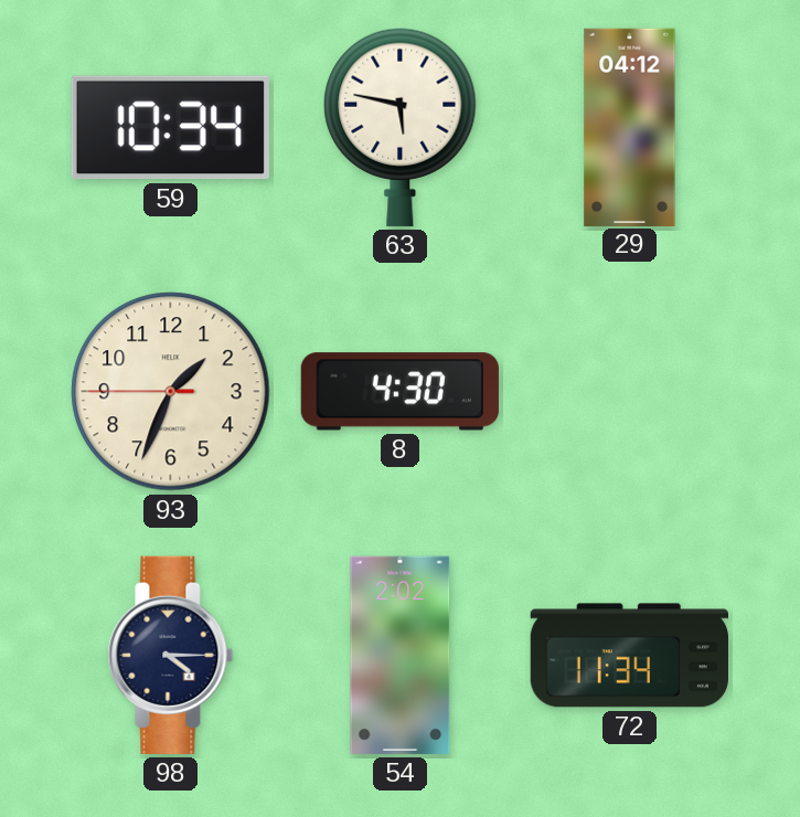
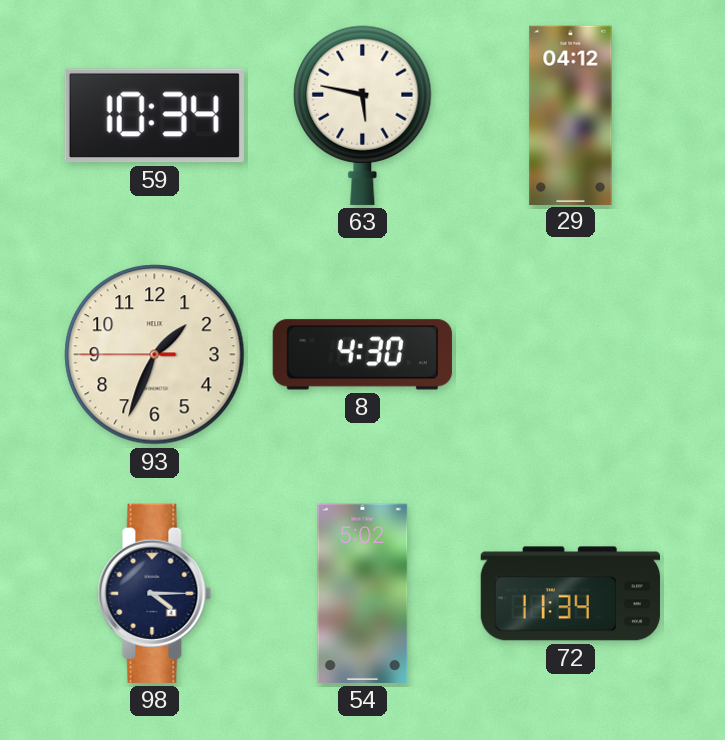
54: 2:02 -> 5:02
